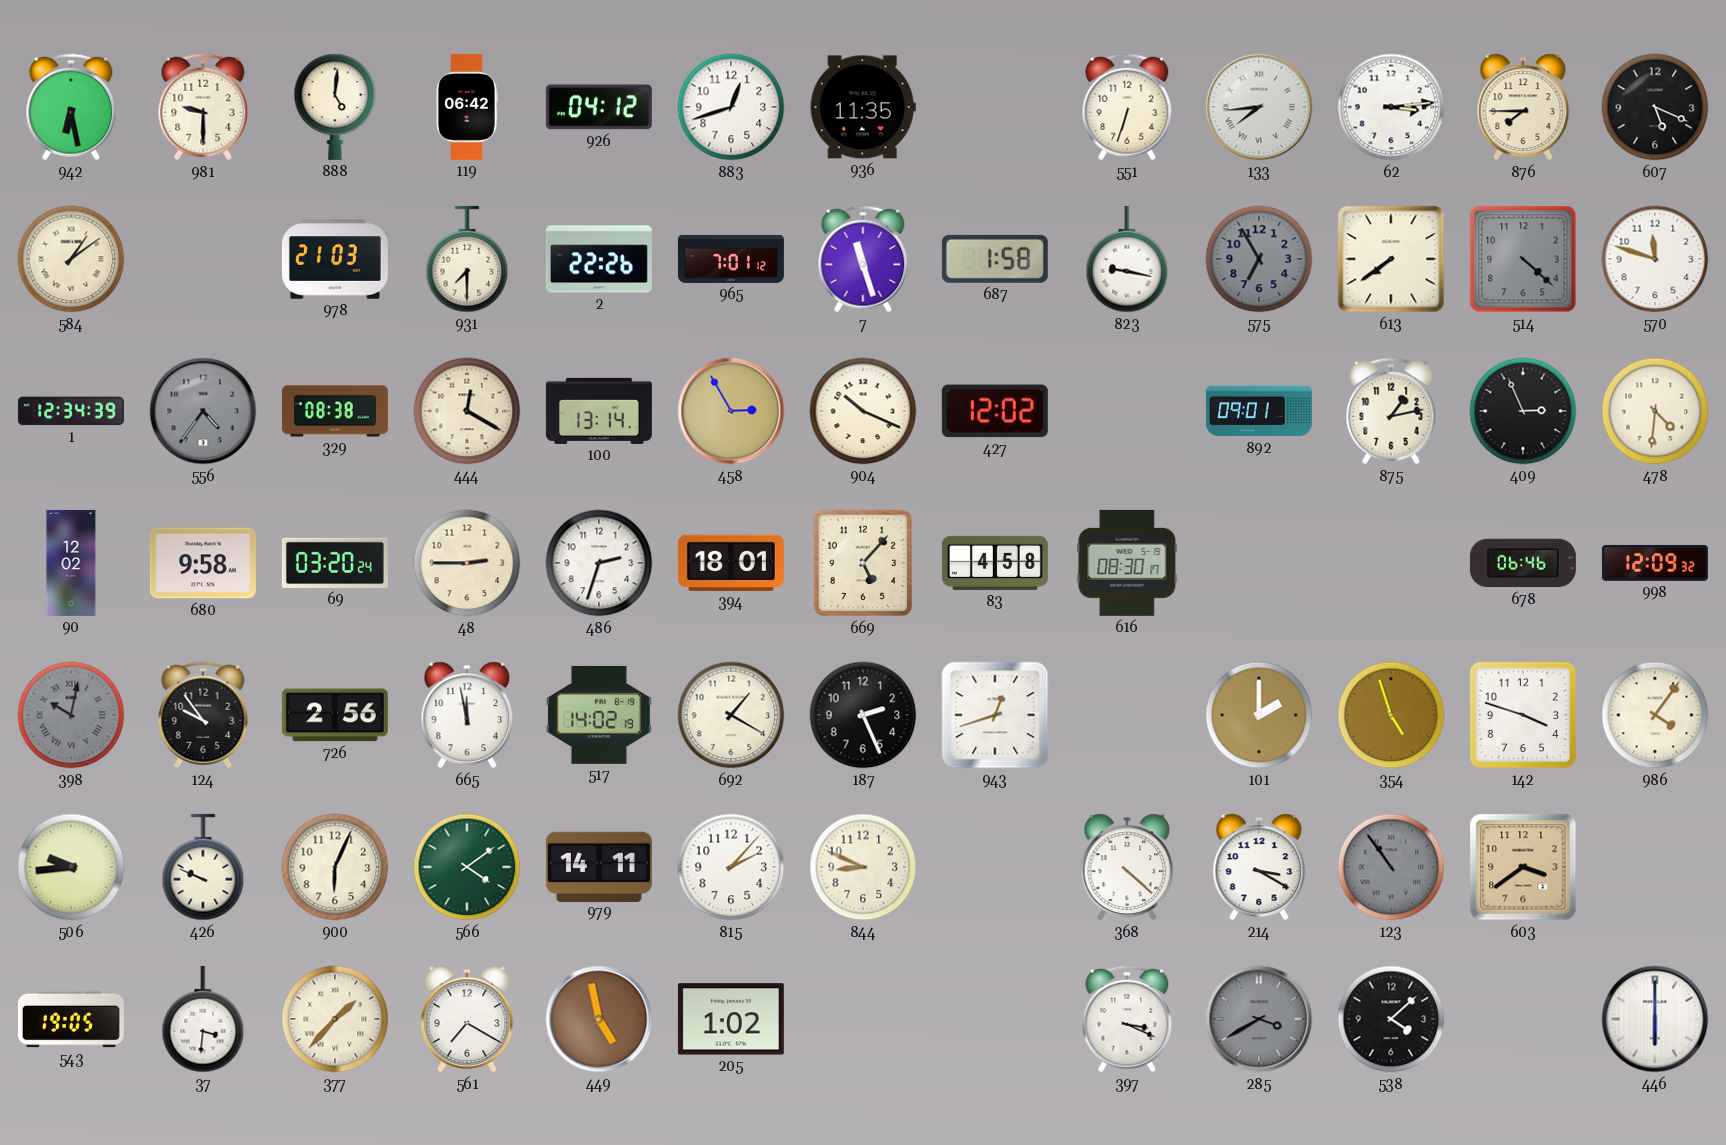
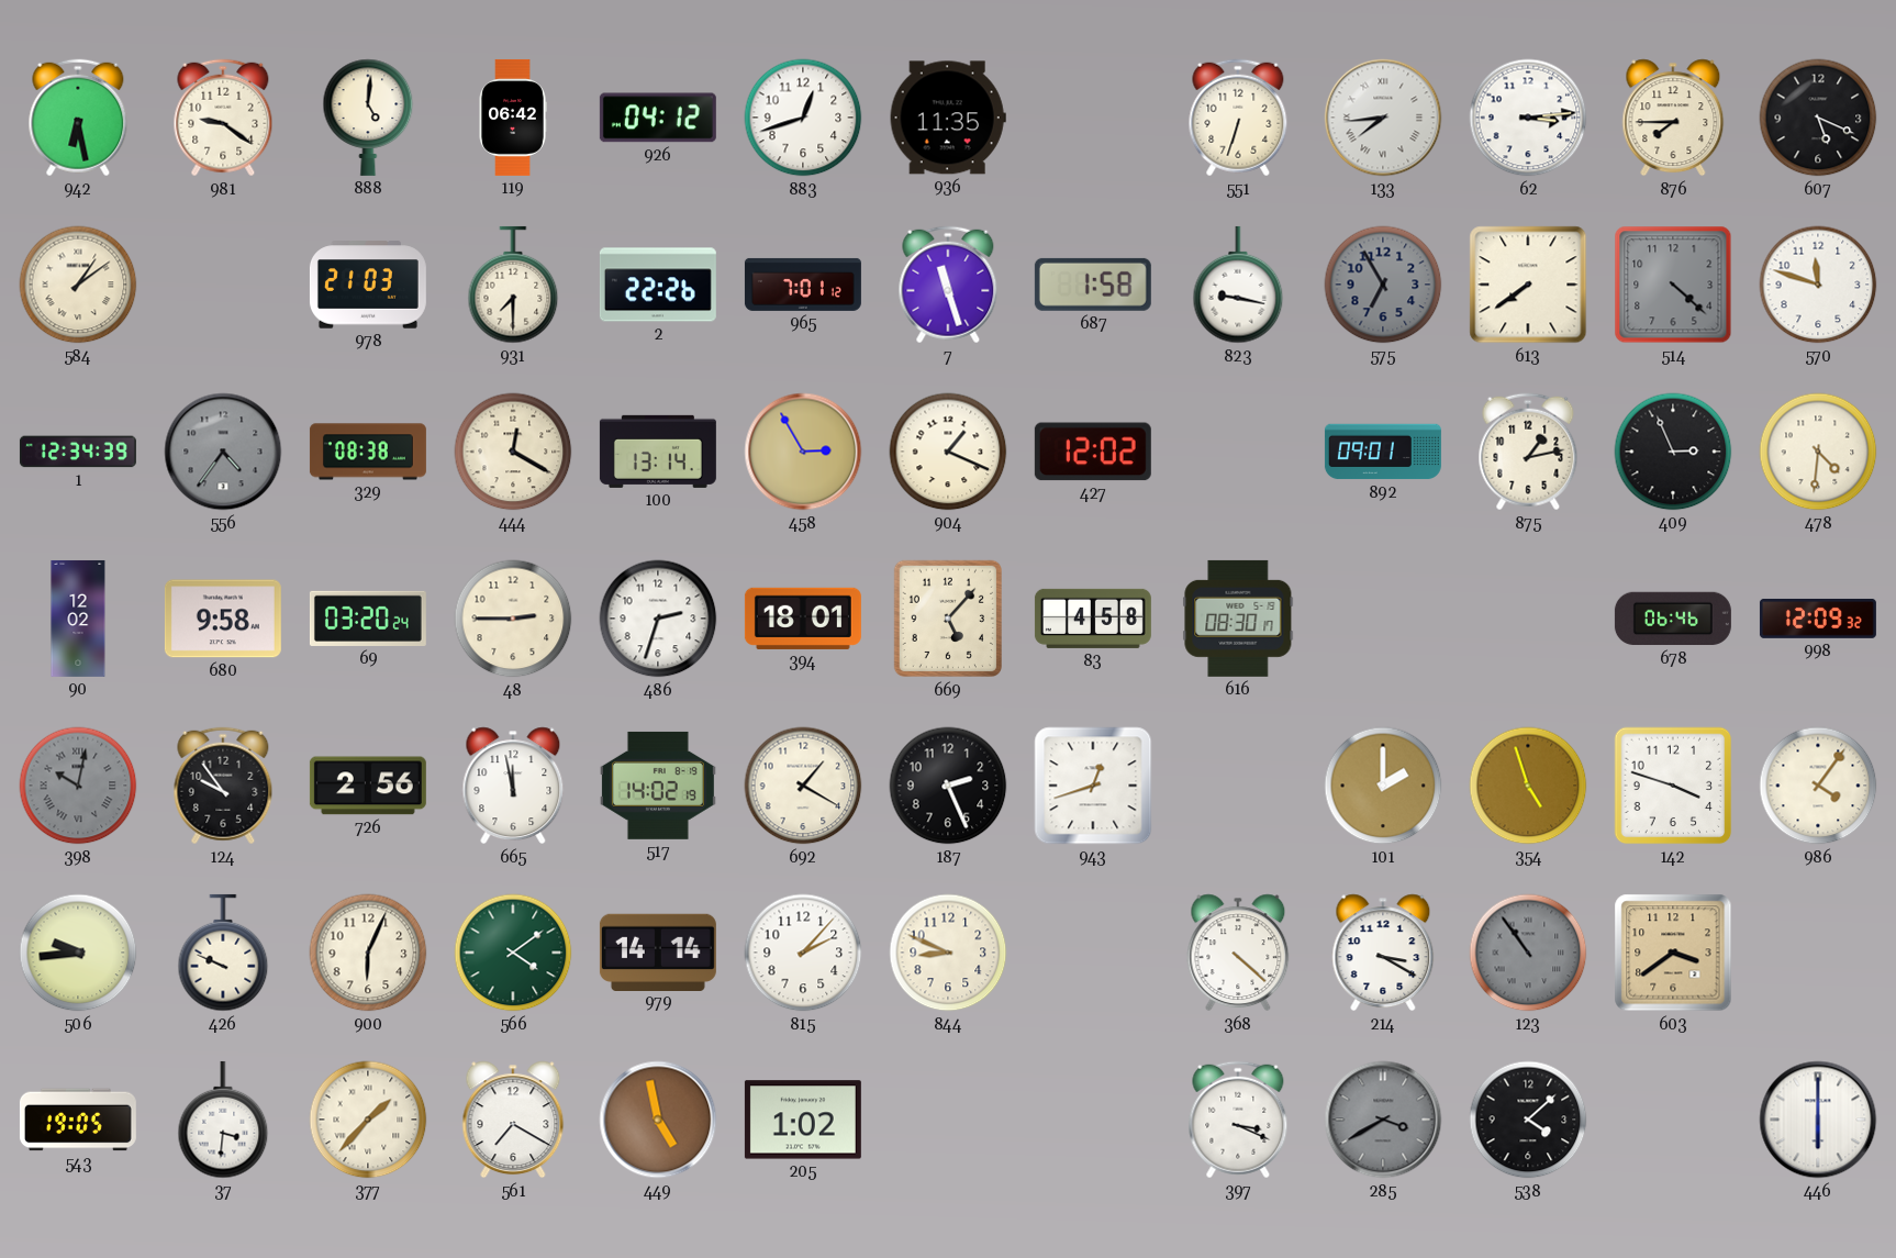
981: 9:30 -> 9:21
904: 10:19 -> 1:19
979: 14:11 -> 14:14
